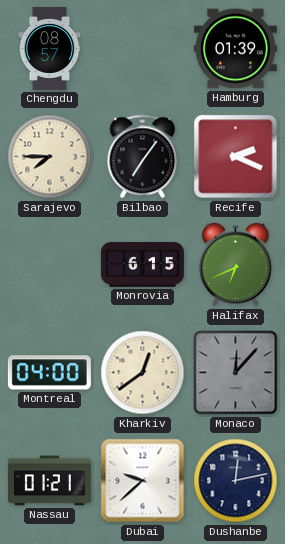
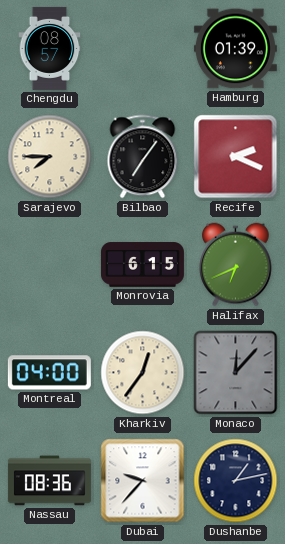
Kharkiv: 12:39 -> 12:36
Nassau: 01:21 -> 08:36
Dubai: 9:38 -> 9:37
Dushanbe: 12:13 -> 1:13
